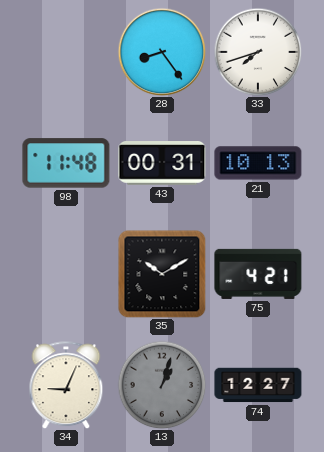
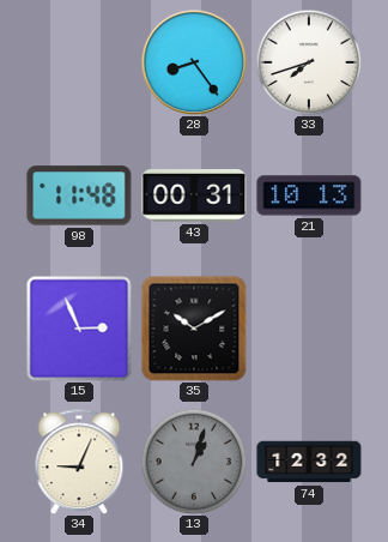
15: none -> 2:56
75: 4:21 -> none
74: 12:27 -> 12:32
